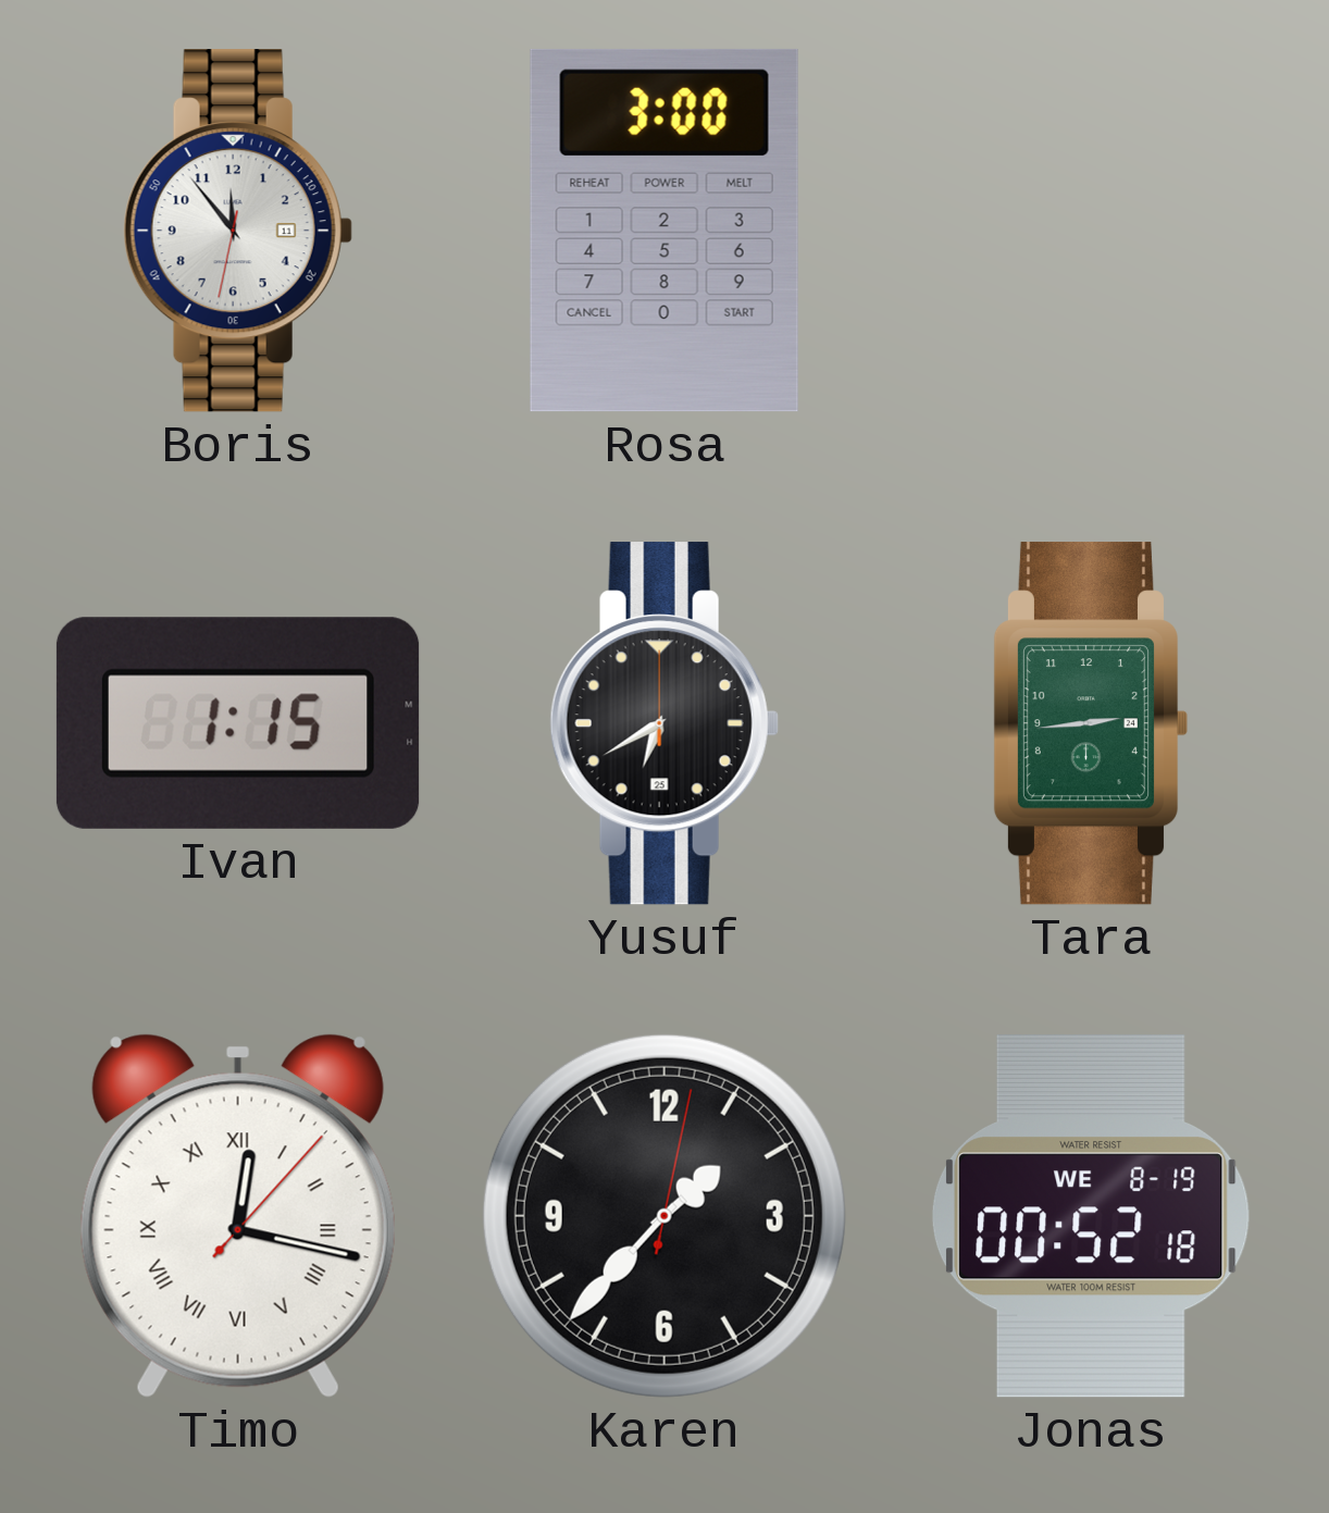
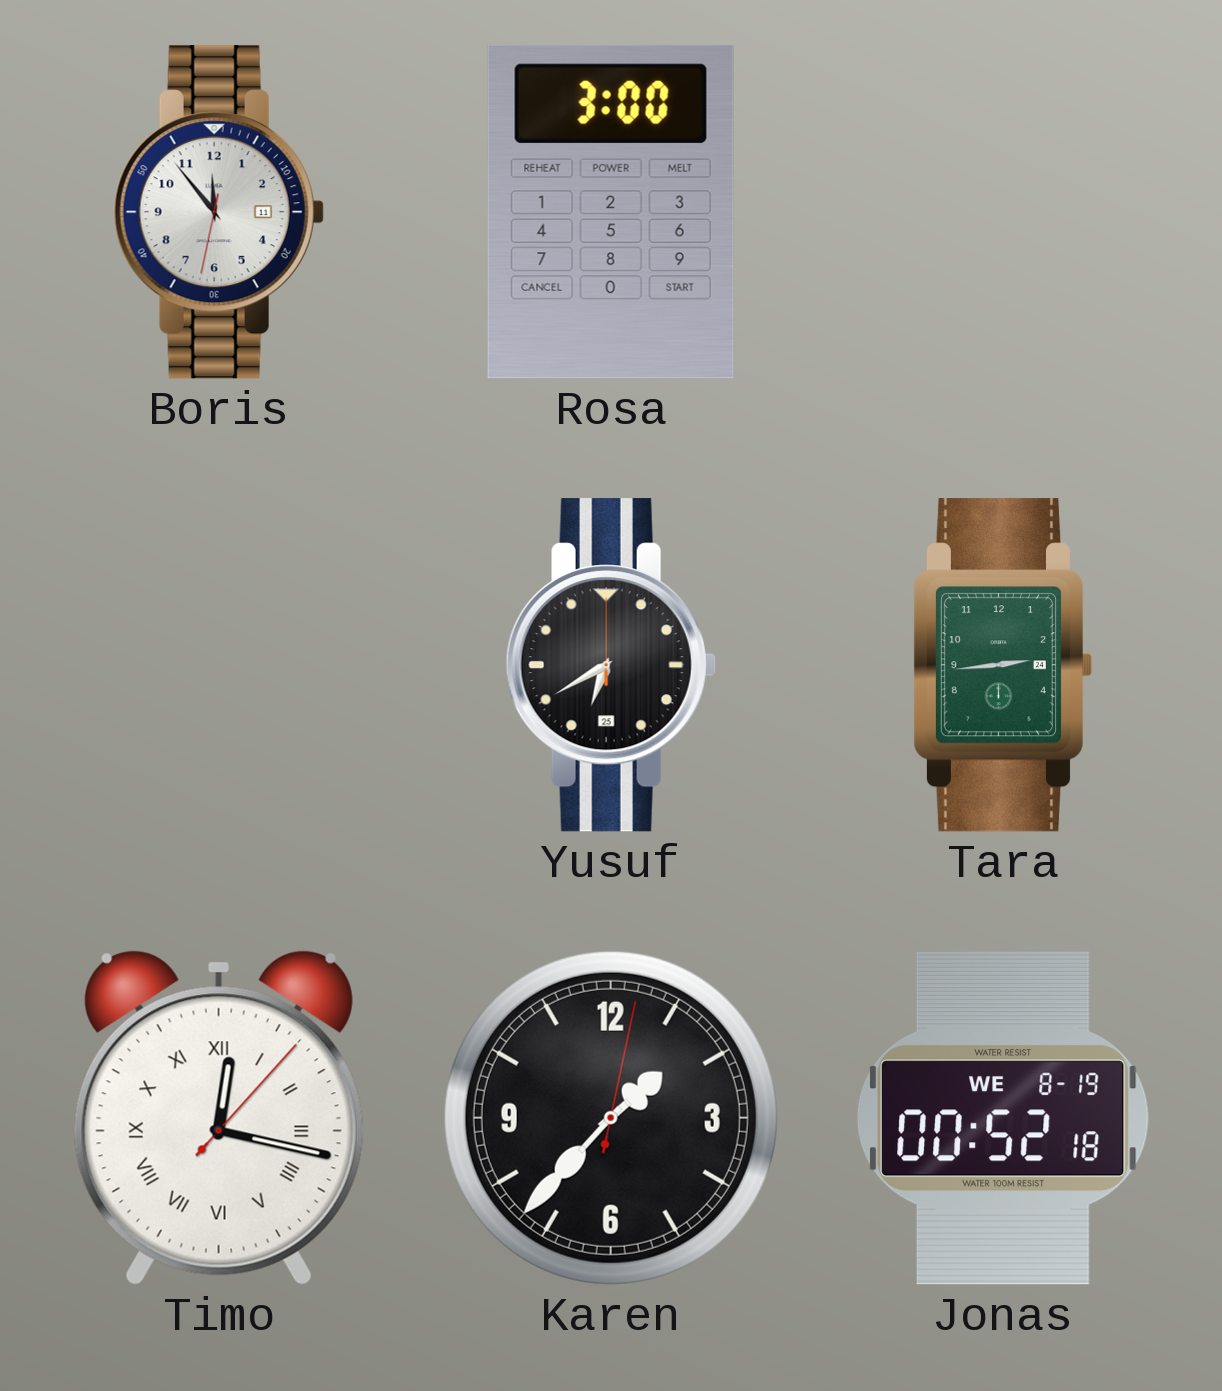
Ivan: 1:15 -> none
